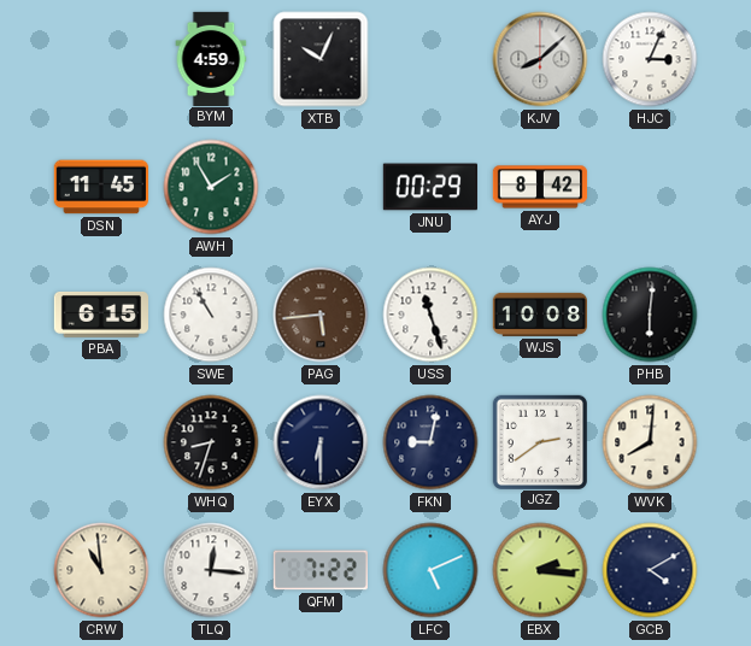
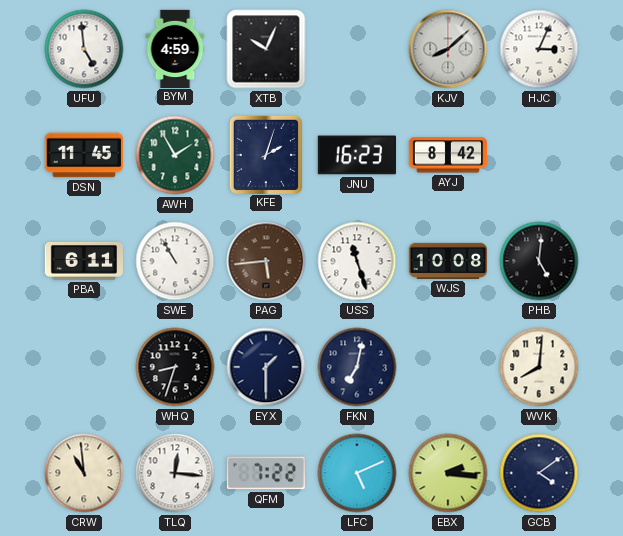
UFU: none -> 4:59
KFE: none -> 2:03
JNU: 00:29 -> 16:23
PBA: 6:15 -> 6:11
PHB: 6:01 -> 5:01
EYX: 6:30 -> 1:30
FKN: 9:02 -> 7:02
JGZ: 2:39 -> none
GCB: 4:10 -> 4:09
